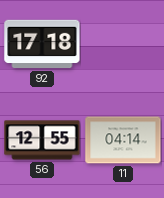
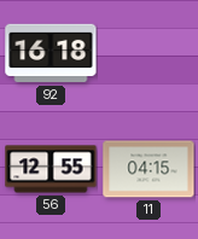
92: 17:18 -> 16:18
11: 04:14 -> 04:15
